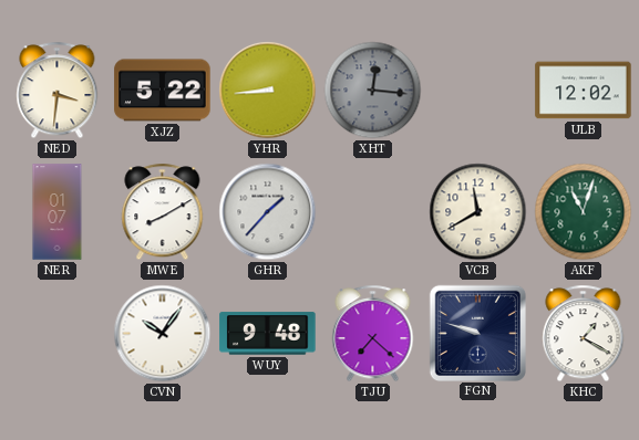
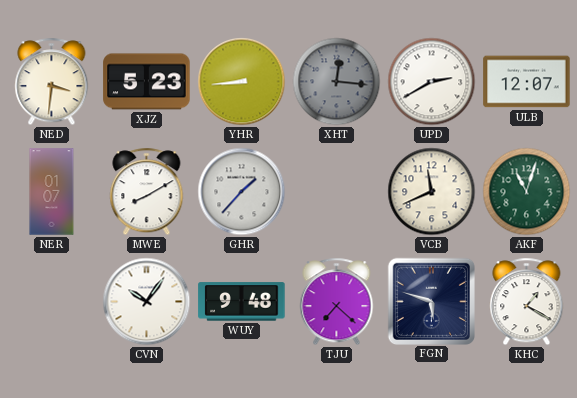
XJZ: 5:22 -> 5:23
UPD: none -> 2:40
ULB: 12:02 -> 12:07
VCB: 11:40 -> 11:41
FGN: 9:48 -> 5:48
